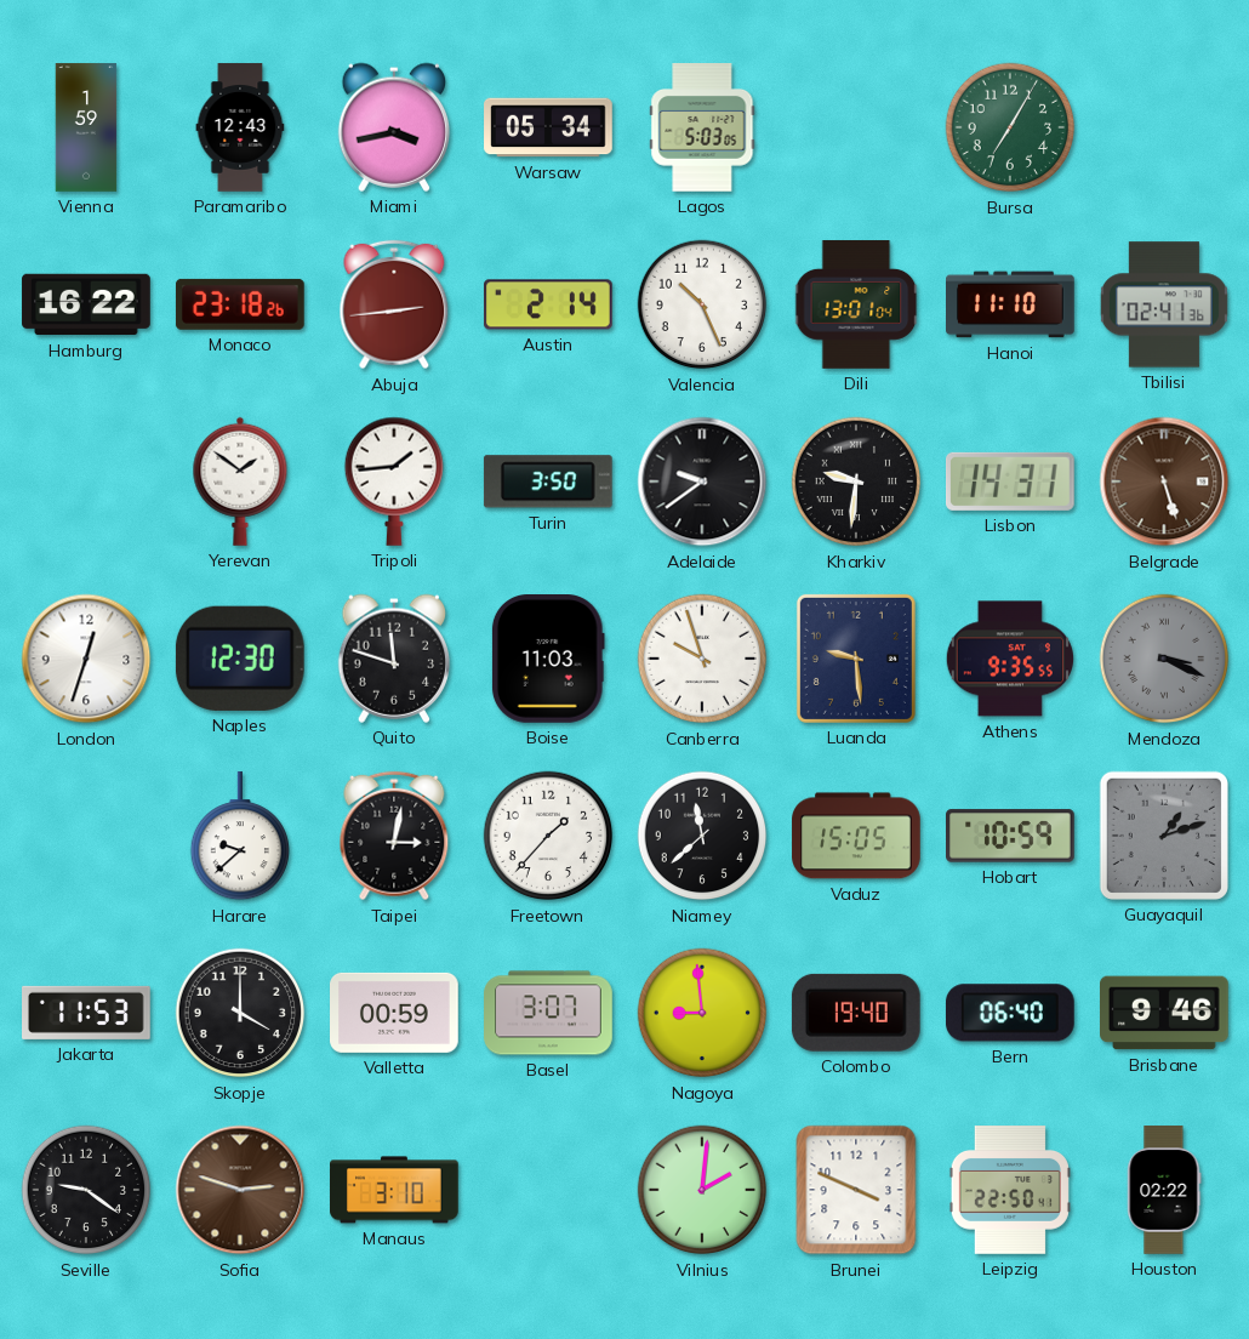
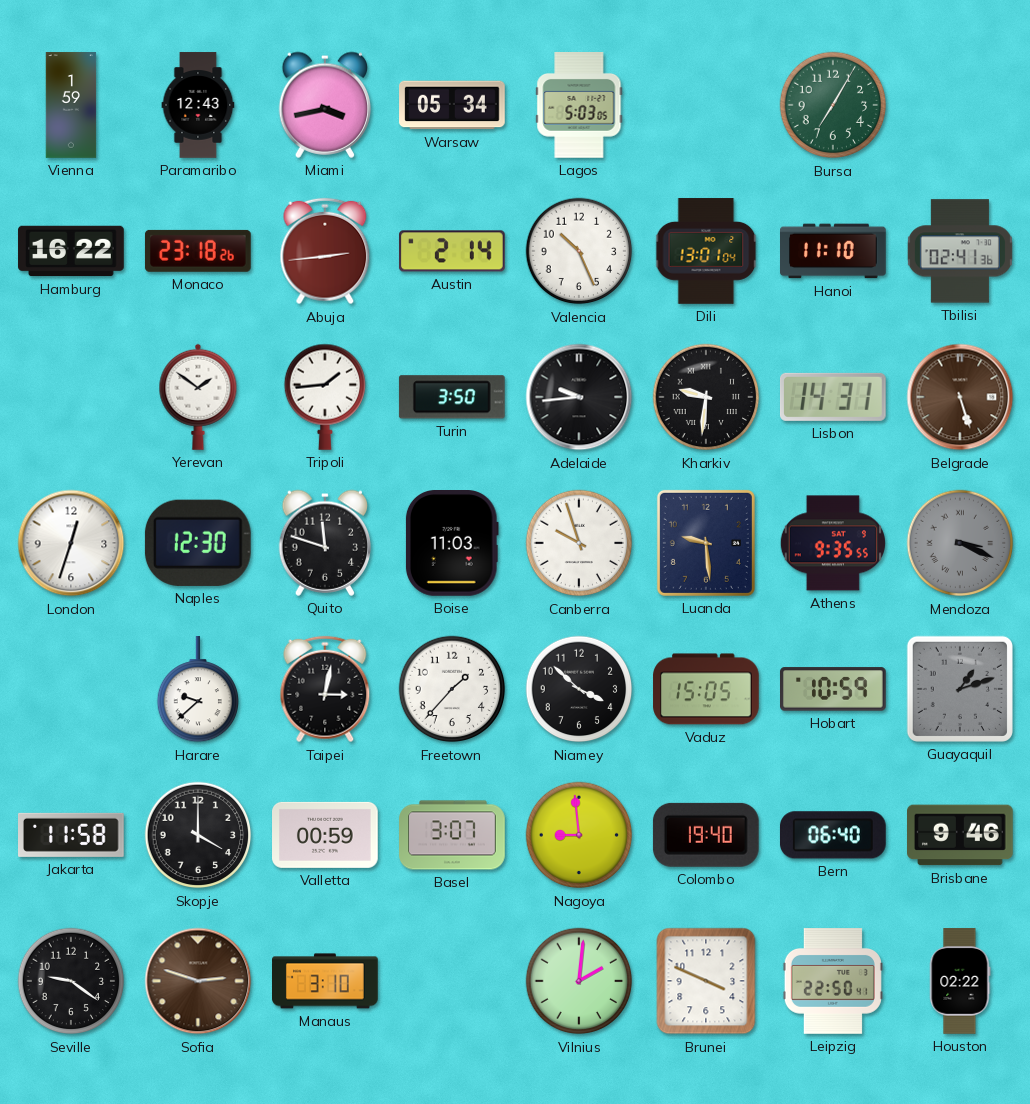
Adelaide: 9:39 -> 9:44
Niamey: 11:38 -> 3:52
Jakarta: 11:53 -> 11:58
